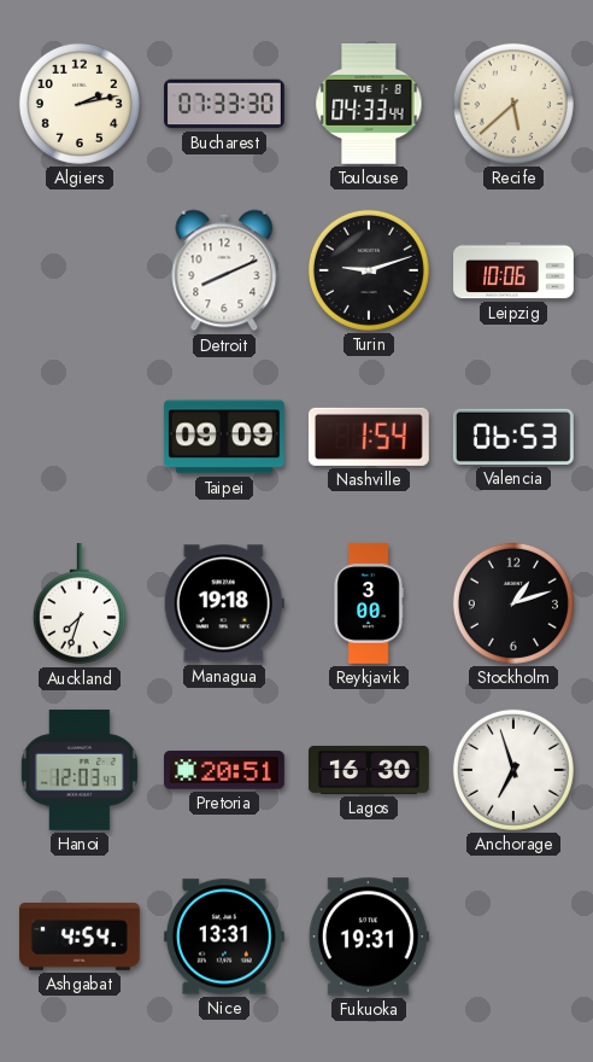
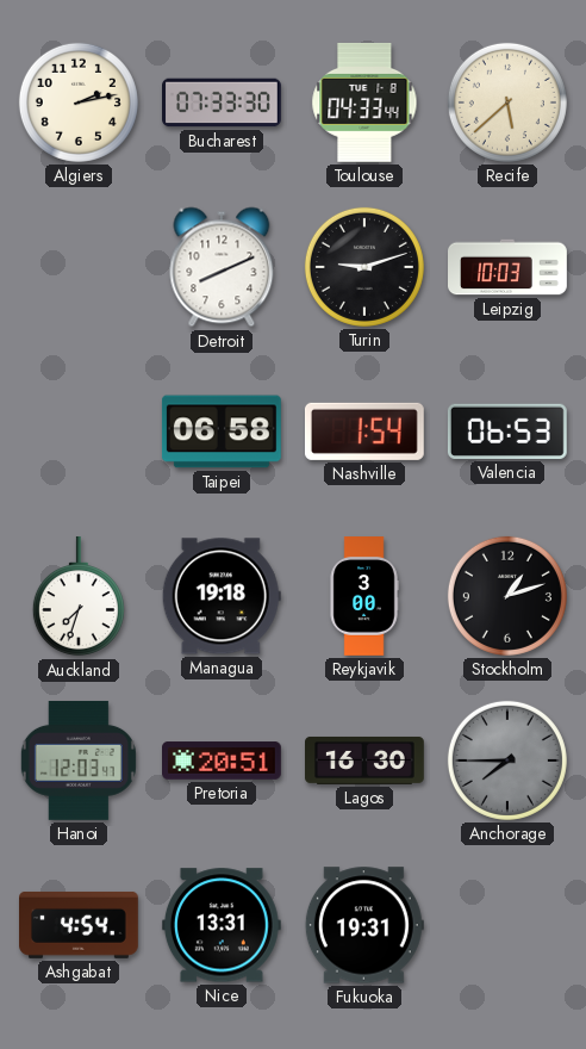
Leipzig: 10:06 -> 10:03
Taipei: 09:09 -> 06:58
Anchorage: 6:57 -> 7:45
Anchorage dial: white -> grey
